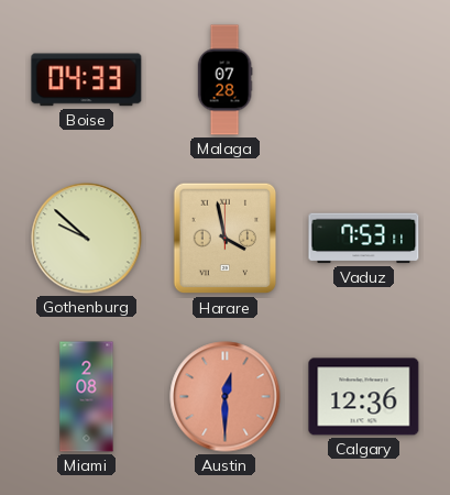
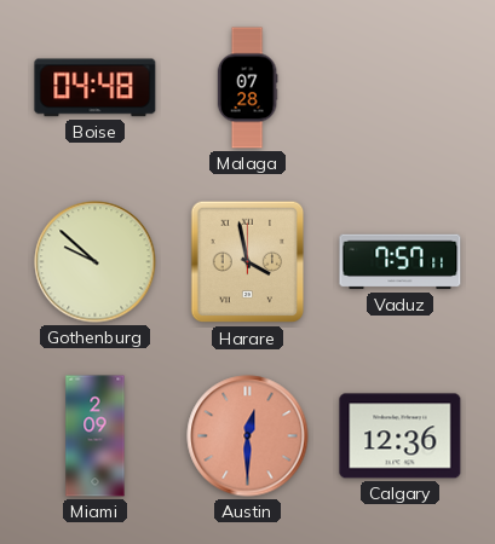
Boise: 04:33 -> 04:48
Vaduz: 7:53 -> 7:57
Miami: 2:08 -> 2:09
